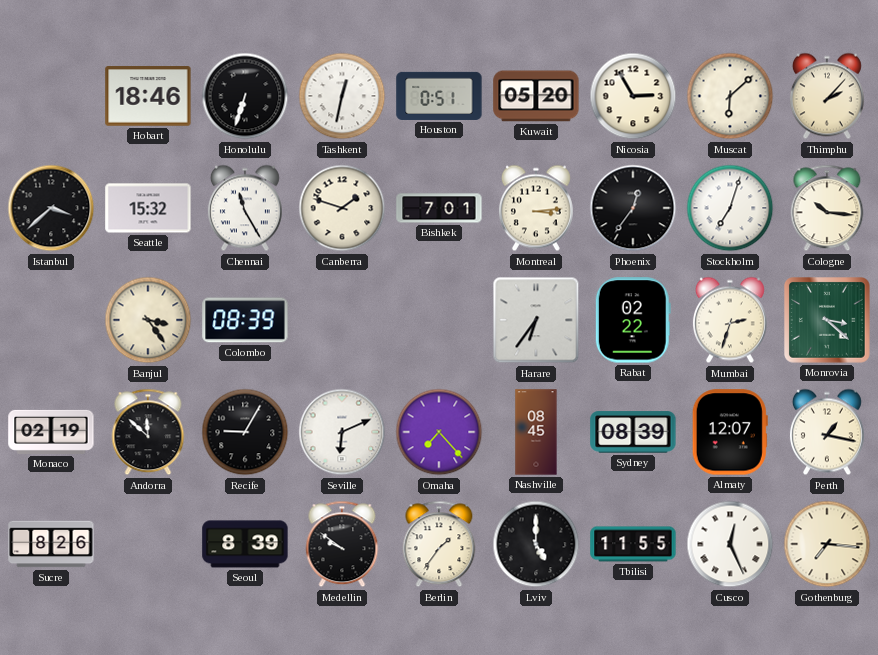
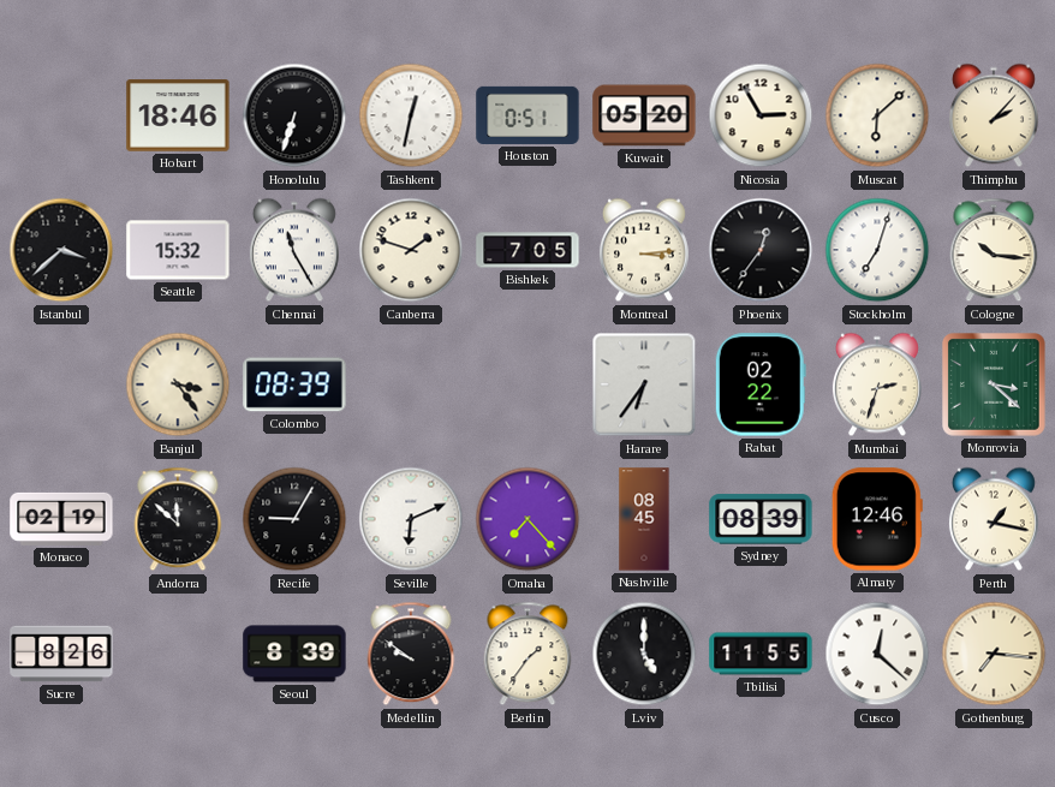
Bishkek: 7:01 -> 7:05
Almaty: 12:07 -> 12:46
Cusco: 12:26 -> 12:22
